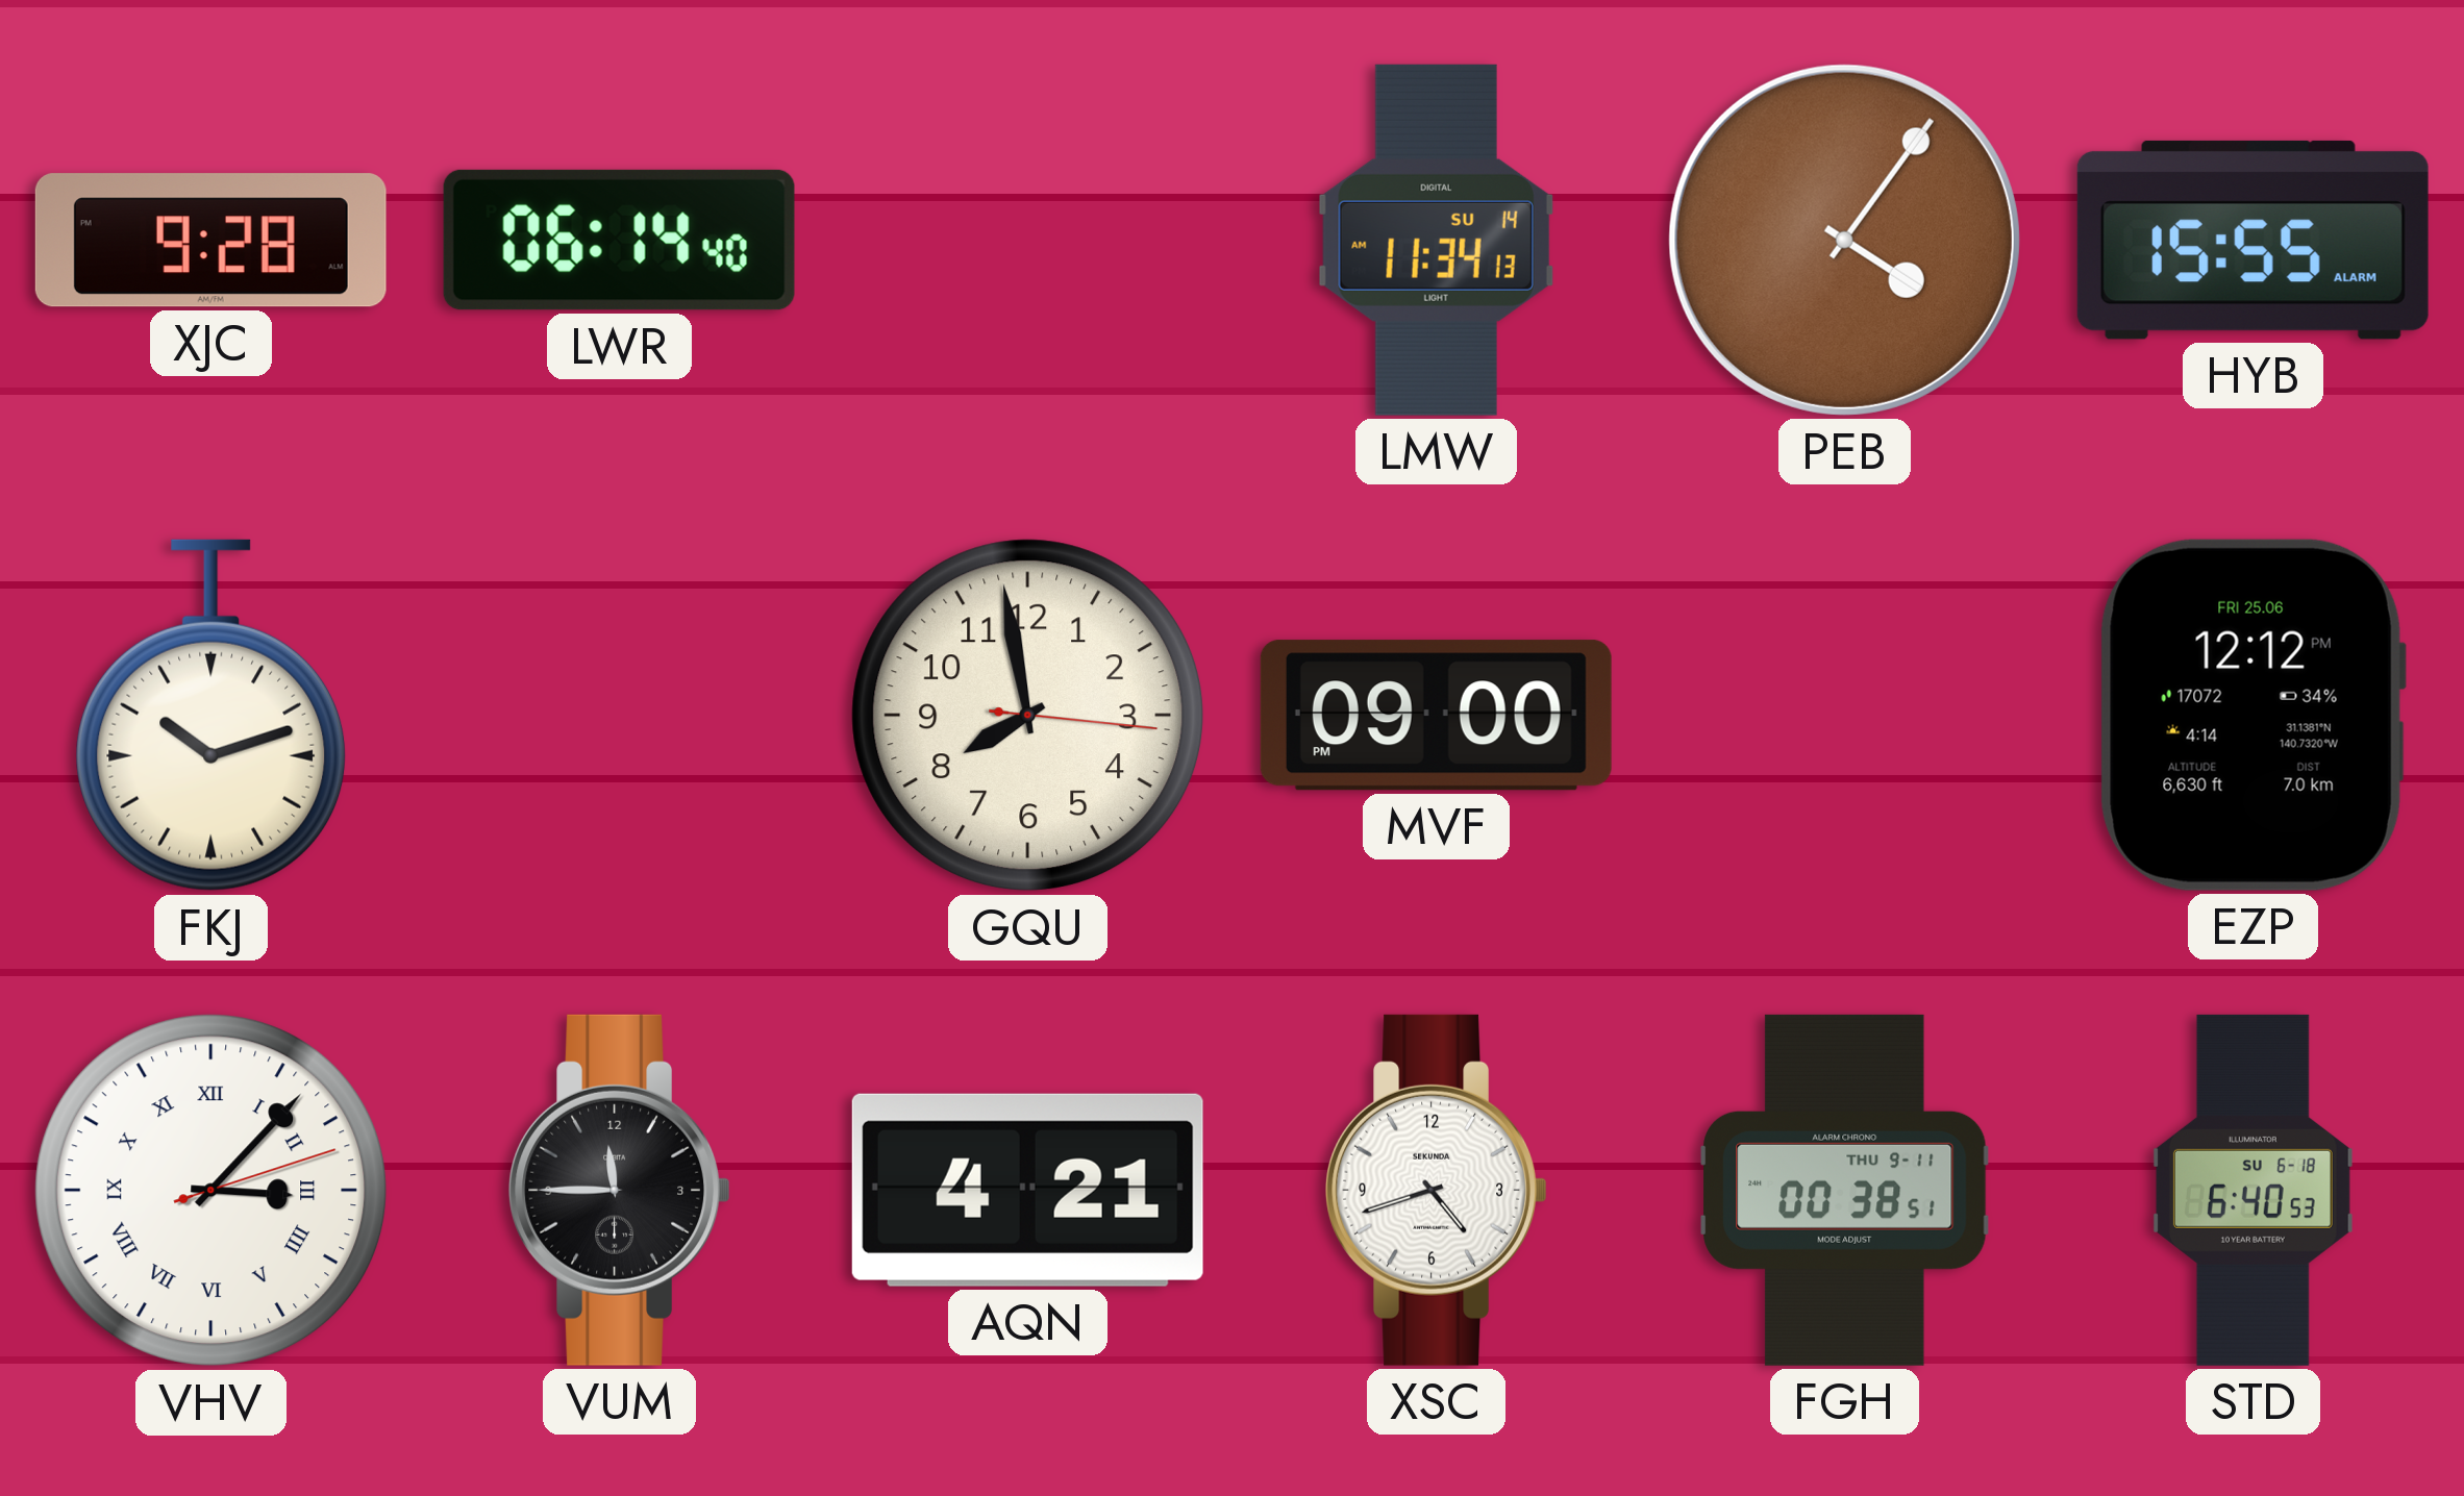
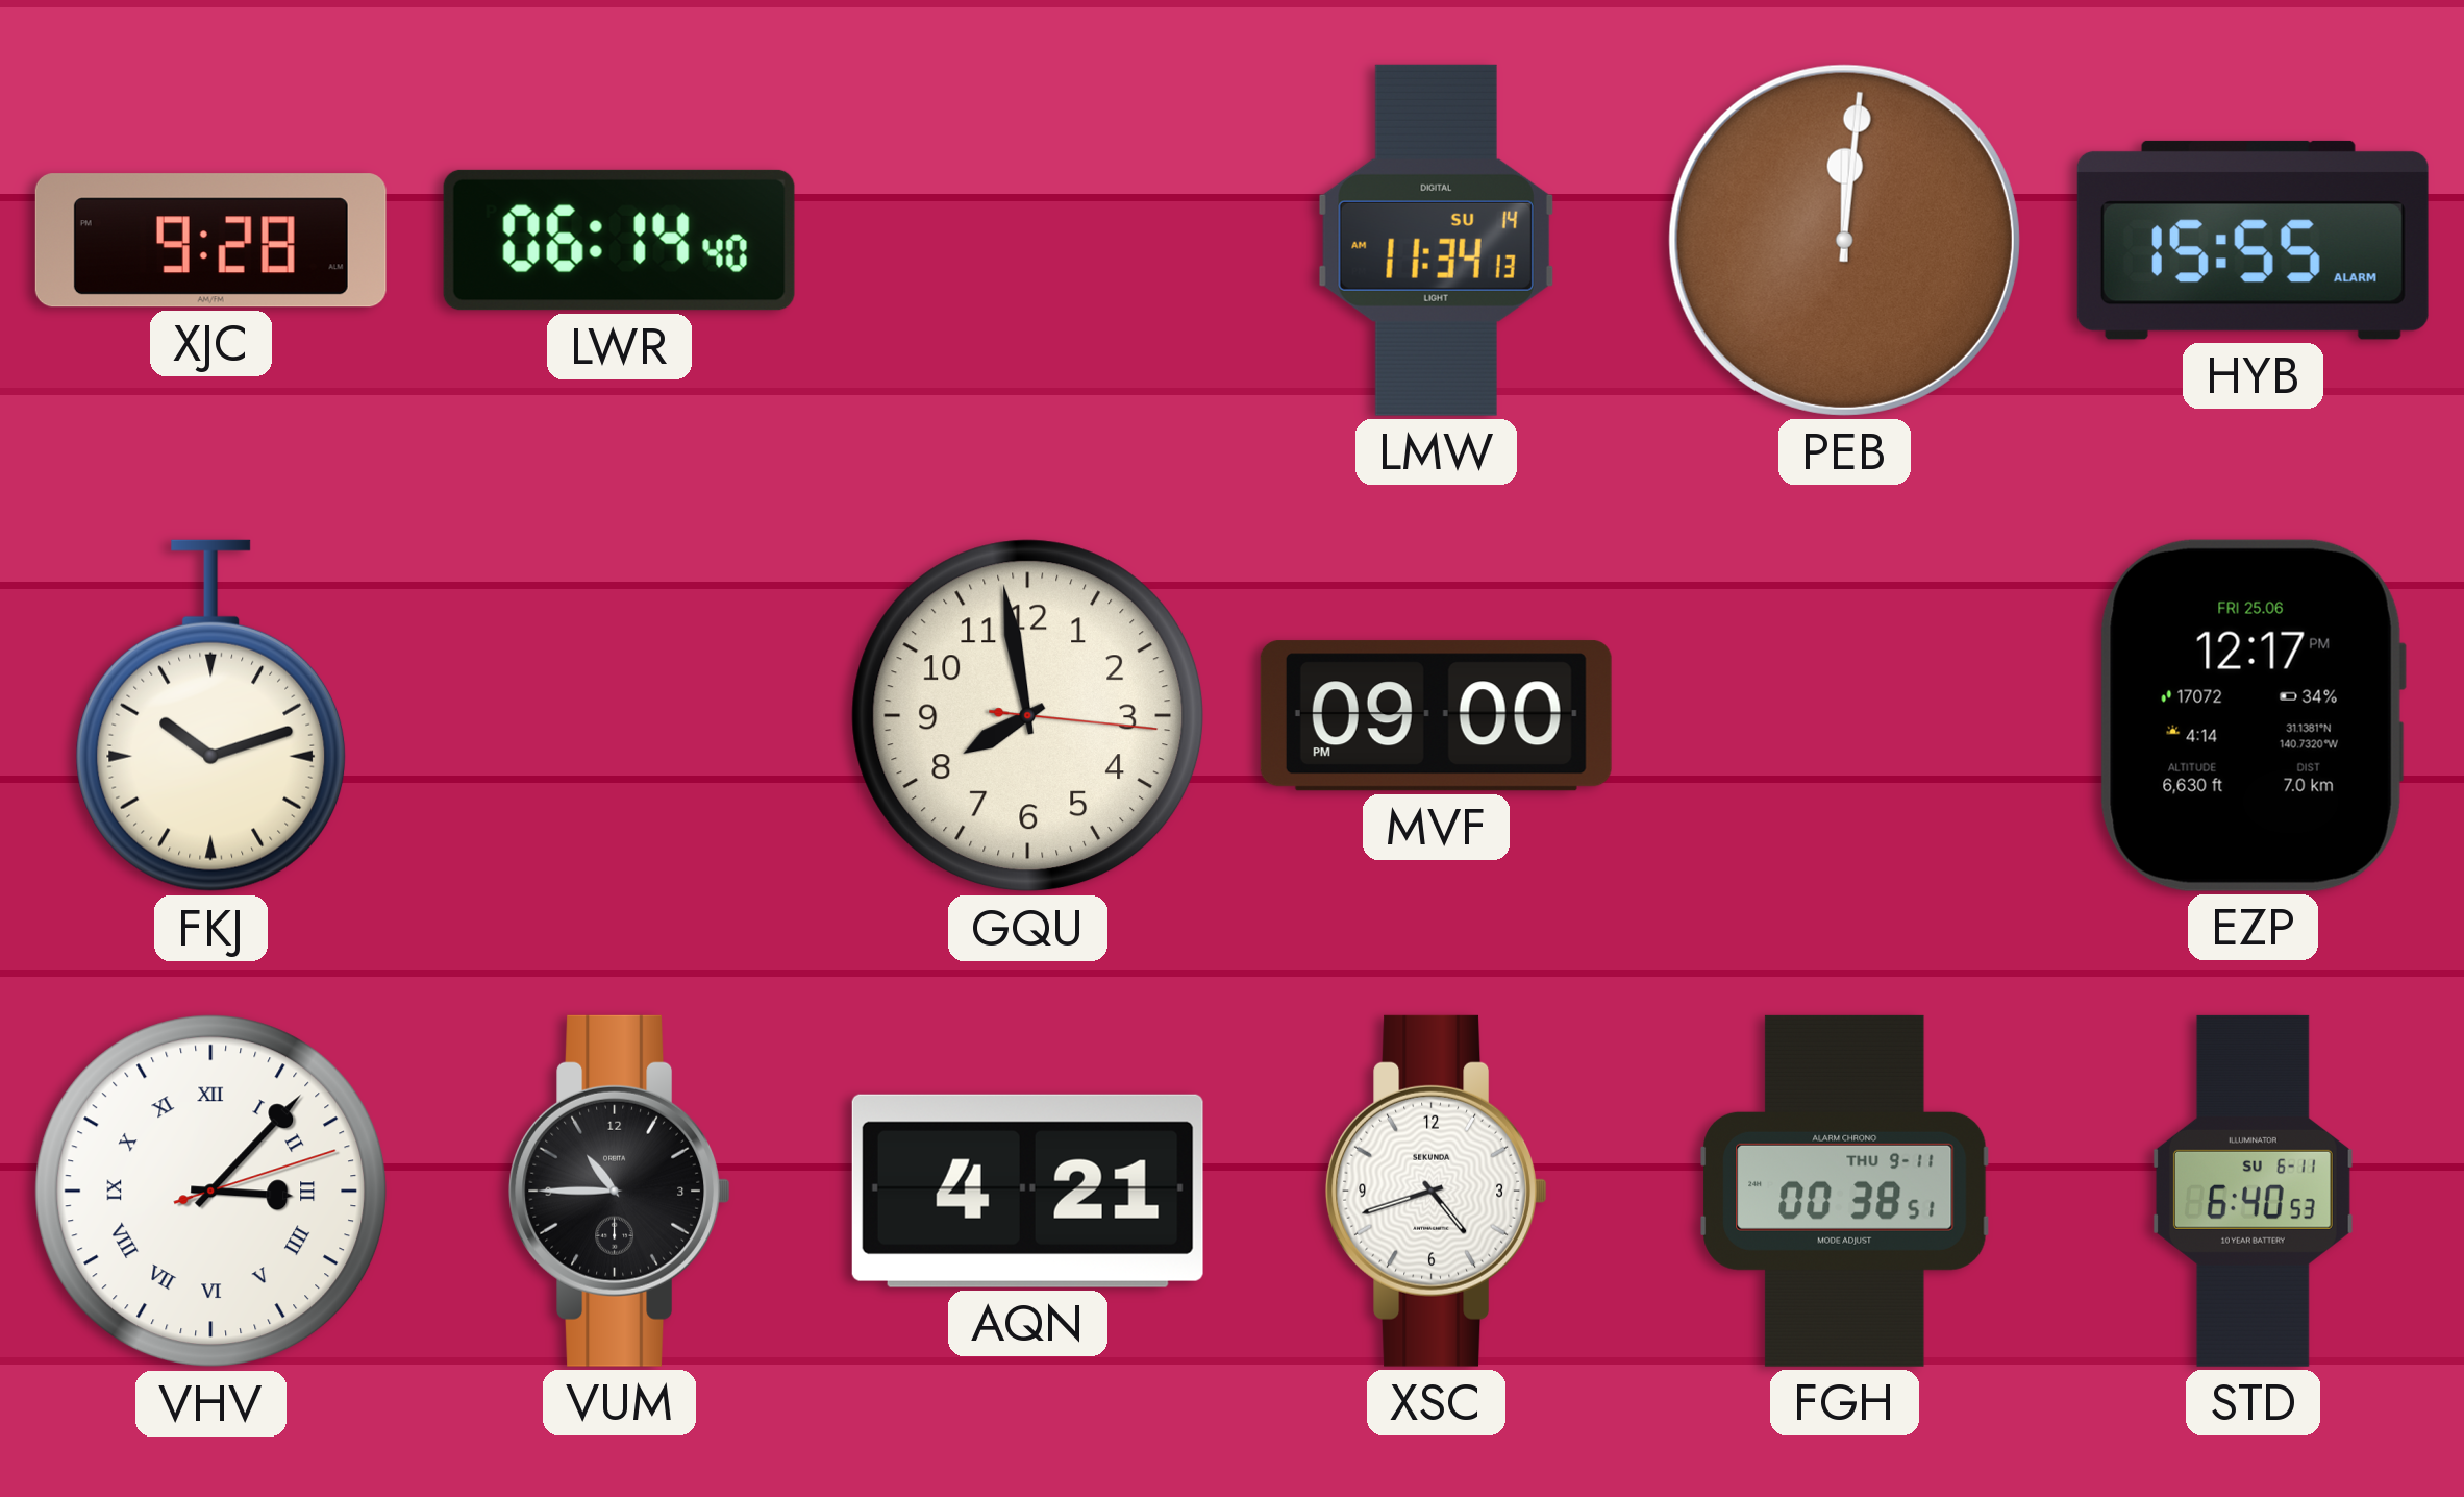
PEB: 4:06 -> 12:01
EZP: 12:12 -> 12:17
VUM: 11:45 -> 10:45
STD date: SU 6-18 -> SU 6-11
